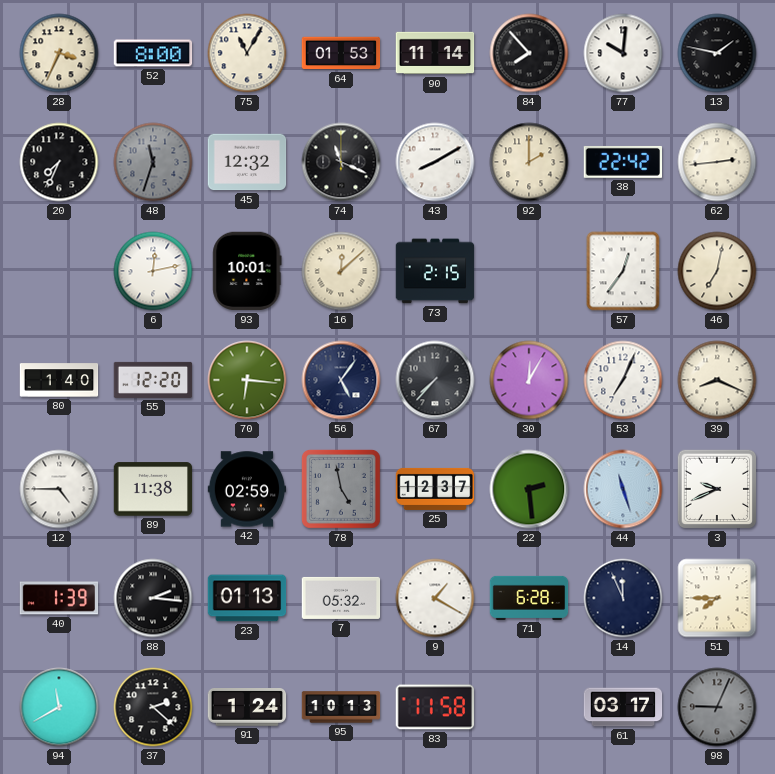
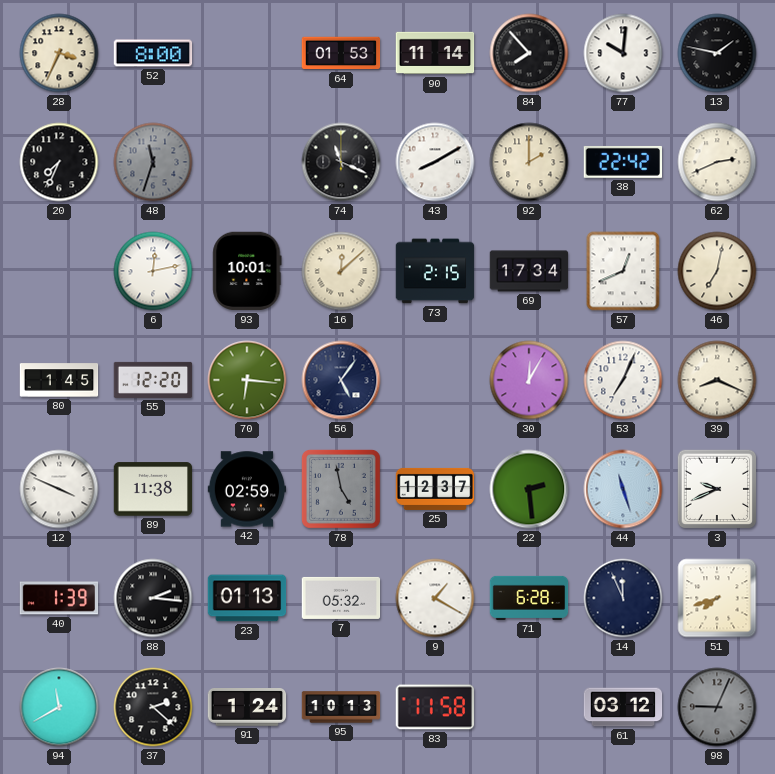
75: 11:05 -> none
45: 12:32 -> none
62: 2:44 -> 2:41
69: none -> 17:34
57: 12:36 -> 12:41
80: 1:40 -> 1:45
67: 7:37 -> none
12: 4:45 -> 3:49
51: 7:45 -> 7:42
61: 03:17 -> 03:12
